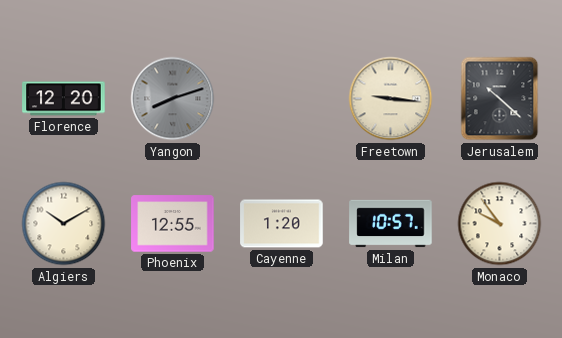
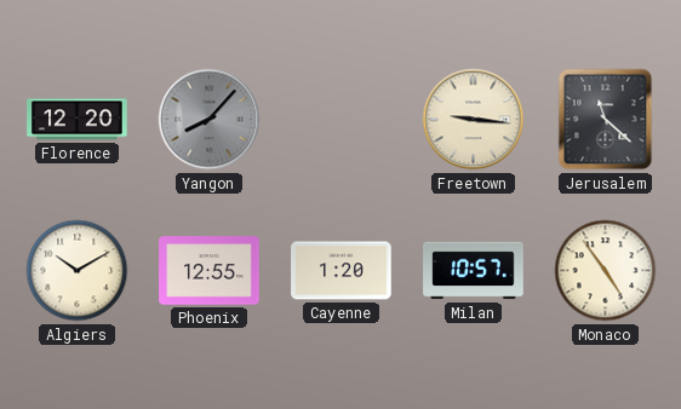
Yangon: 8:12 -> 8:07
Jerusalem: 10:22 -> 11:22
Monaco: 9:54 -> 4:54
